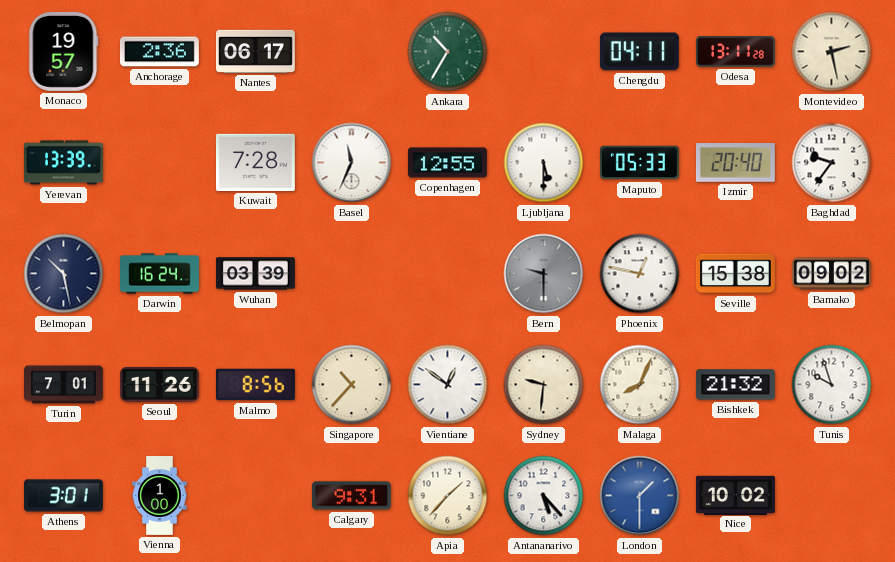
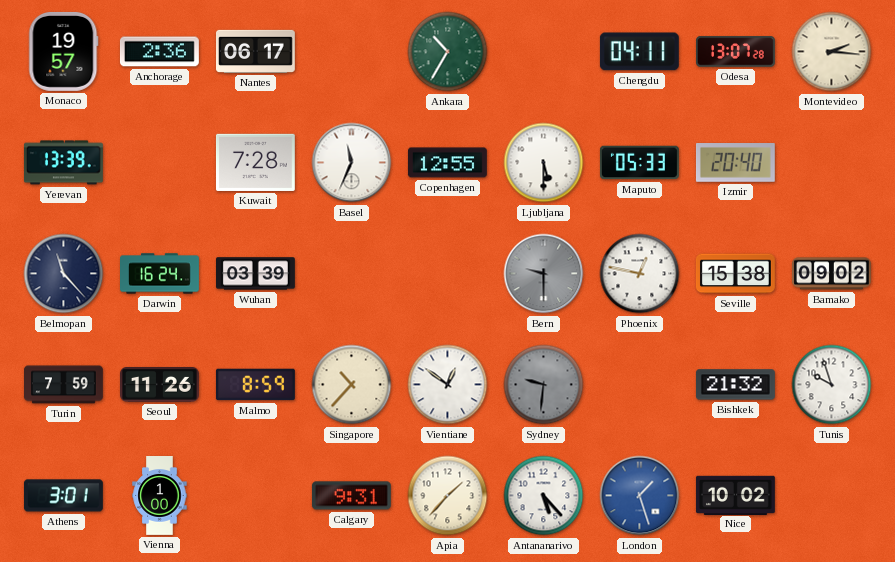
Odesa: 13:11 -> 13:07
Montevideo: 2:28 -> 2:16
Baghdad: 9:36 -> none
Belmopan: 10:28 -> 11:23
Turin: 7:01 -> 7:59
Malmo: 8:56 -> 8:59
Sydney dial: cream -> grey
Malaga: 8:04 -> none
London: 1:30 -> 1:27
